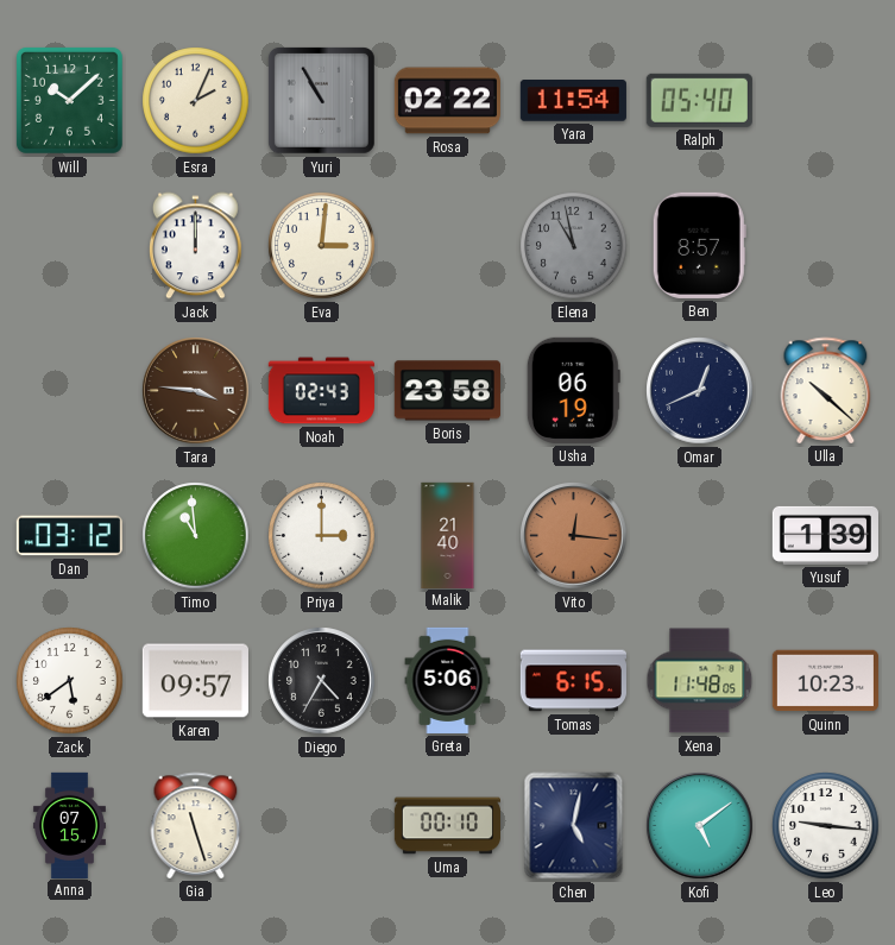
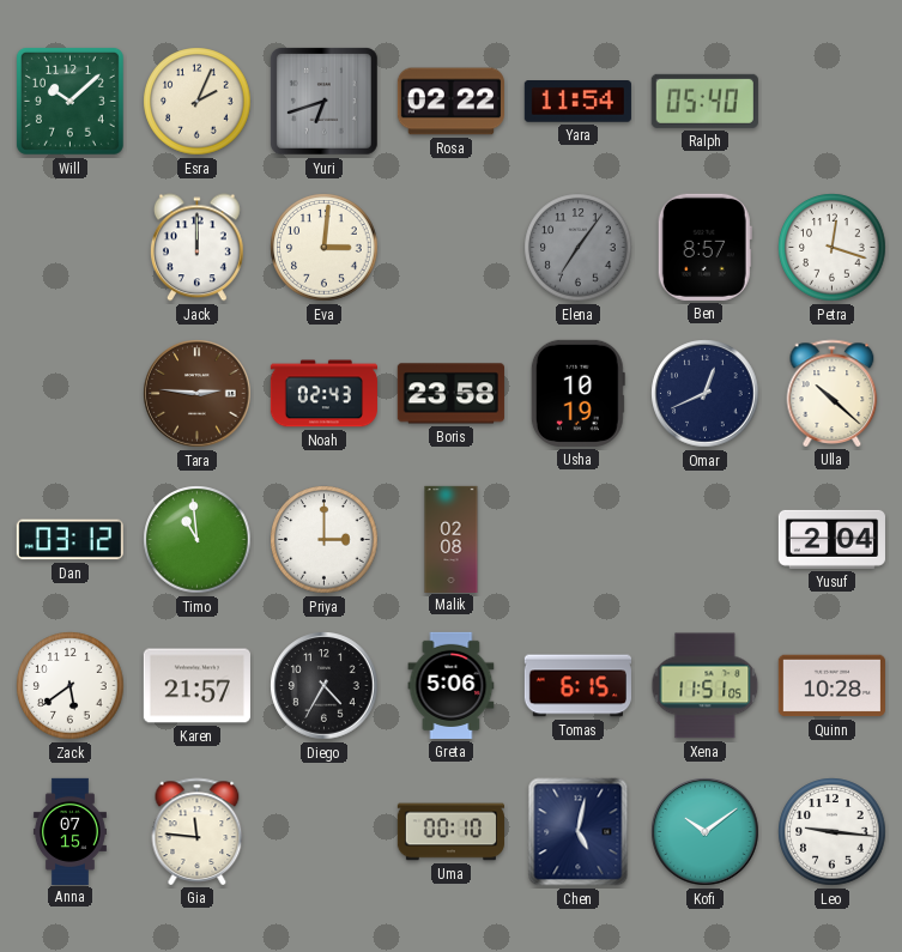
Yuri: 10:55 -> 6:42
Elena: 10:58 -> 7:06
Petra: none -> 12:18
Tara: 3:46 -> 2:46
Usha: 06:19 -> 10:19
Malik: 21:40 -> 02:08
Vito: 12:16 -> none
Yusuf: 1:39 -> 2:04
Karen: 09:57 -> 21:57
Xena: 11:48 -> 11:51
Quinn: 10:23 -> 10:28
Gia: 11:27 -> 11:46
Kofi: 5:09 -> 10:09
